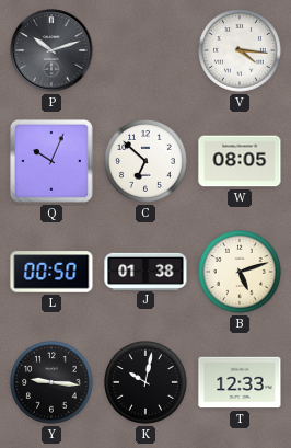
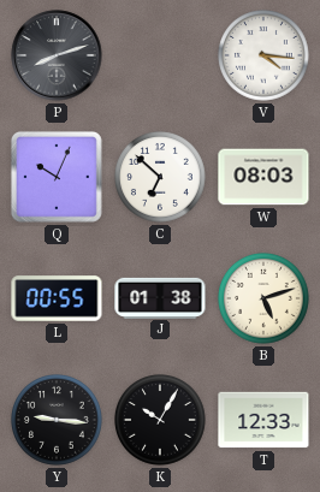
P: 10:12 -> 8:12
W: 08:05 -> 08:03
L: 00:50 -> 00:55
K: 10:02 -> 10:05
